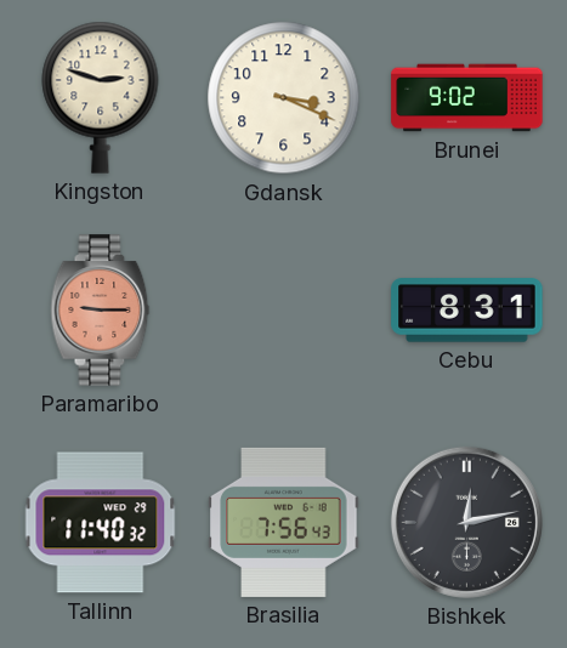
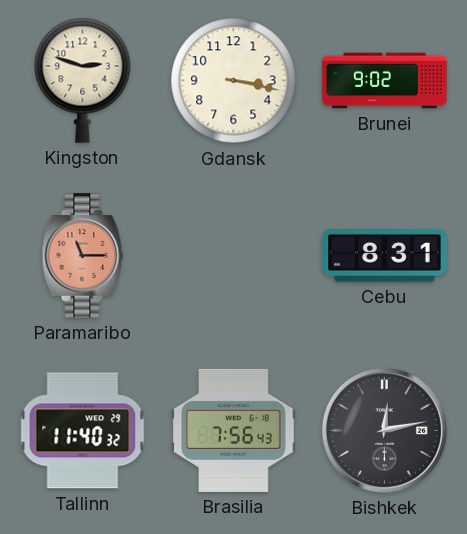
Gdansk: 3:19 -> 3:17
Paramaribo: 9:15 -> 11:15
